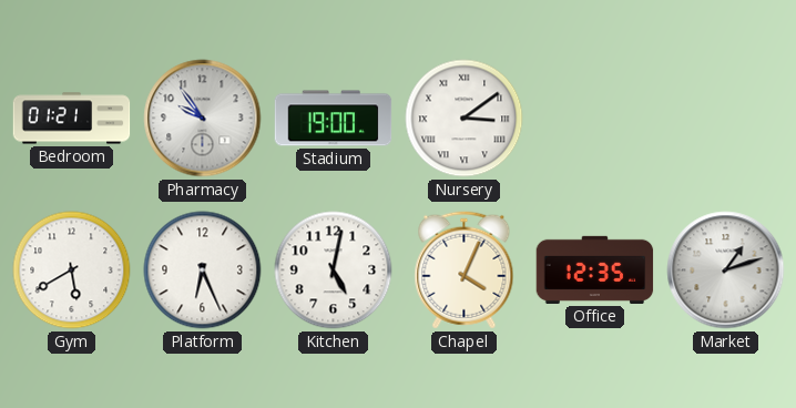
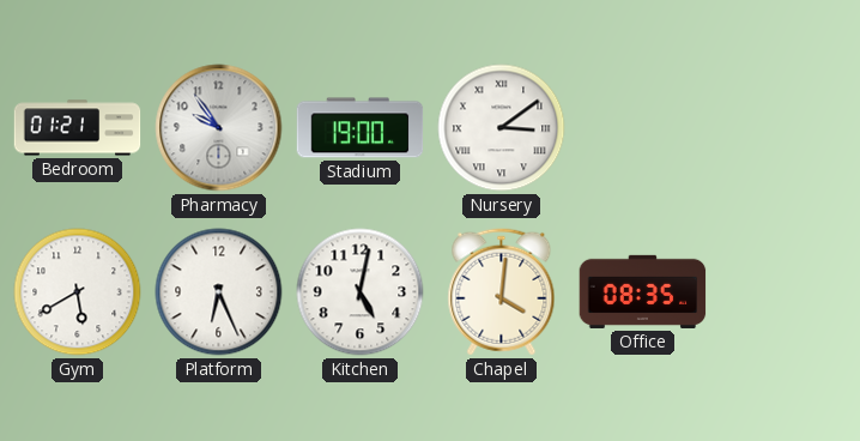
Chapel: 4:04 -> 4:01
Office: 12:35 -> 08:35
Market: 1:12 -> none
